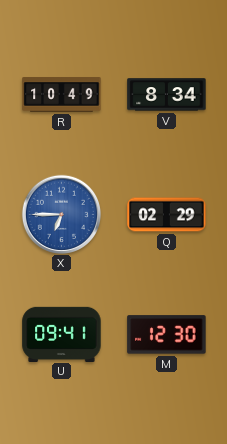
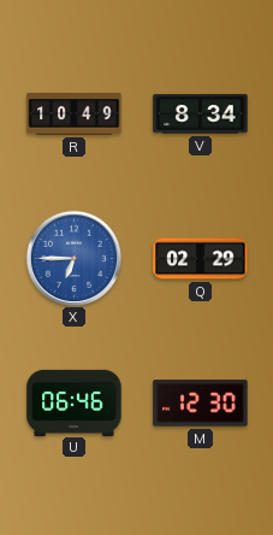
U: 09:41 -> 06:46
